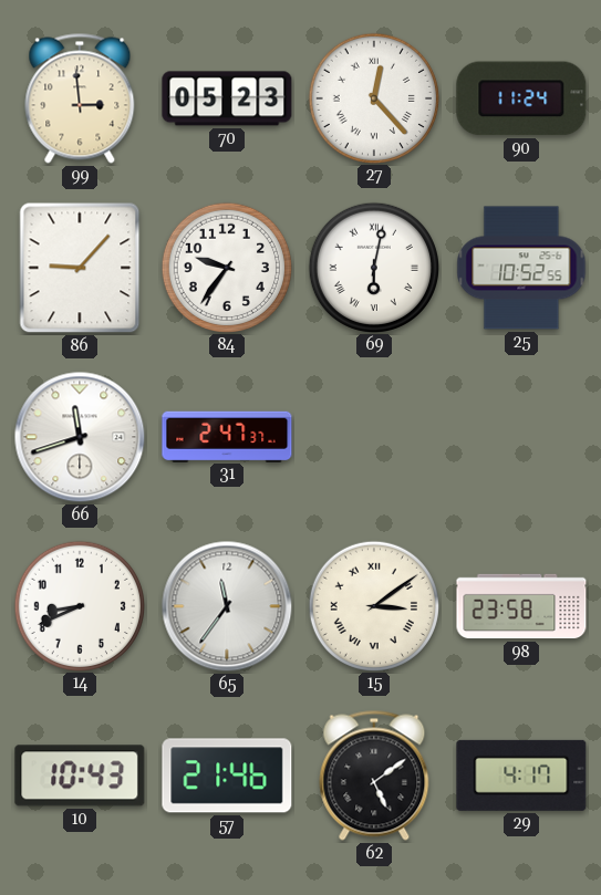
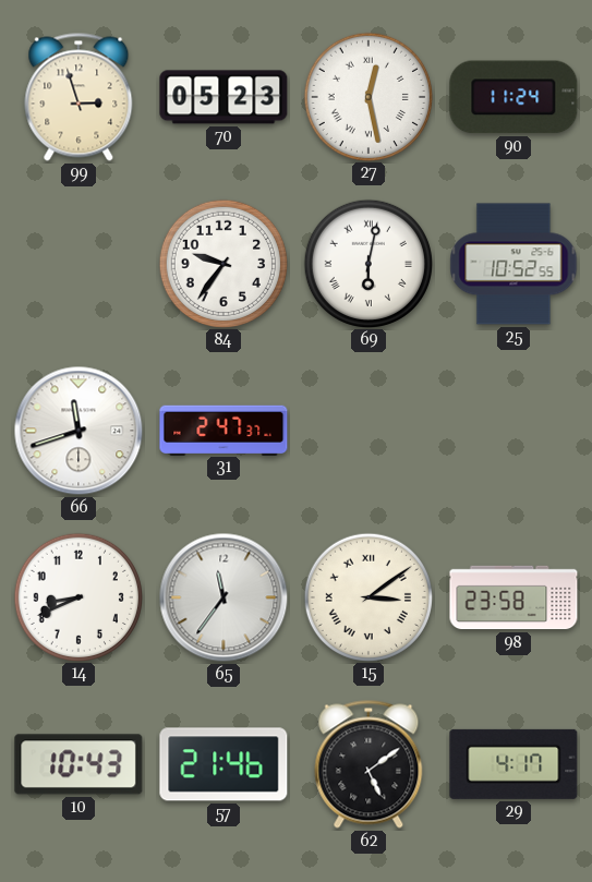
99: 2:59 -> 2:57
27: 12:23 -> 12:28
86: 9:07 -> none
